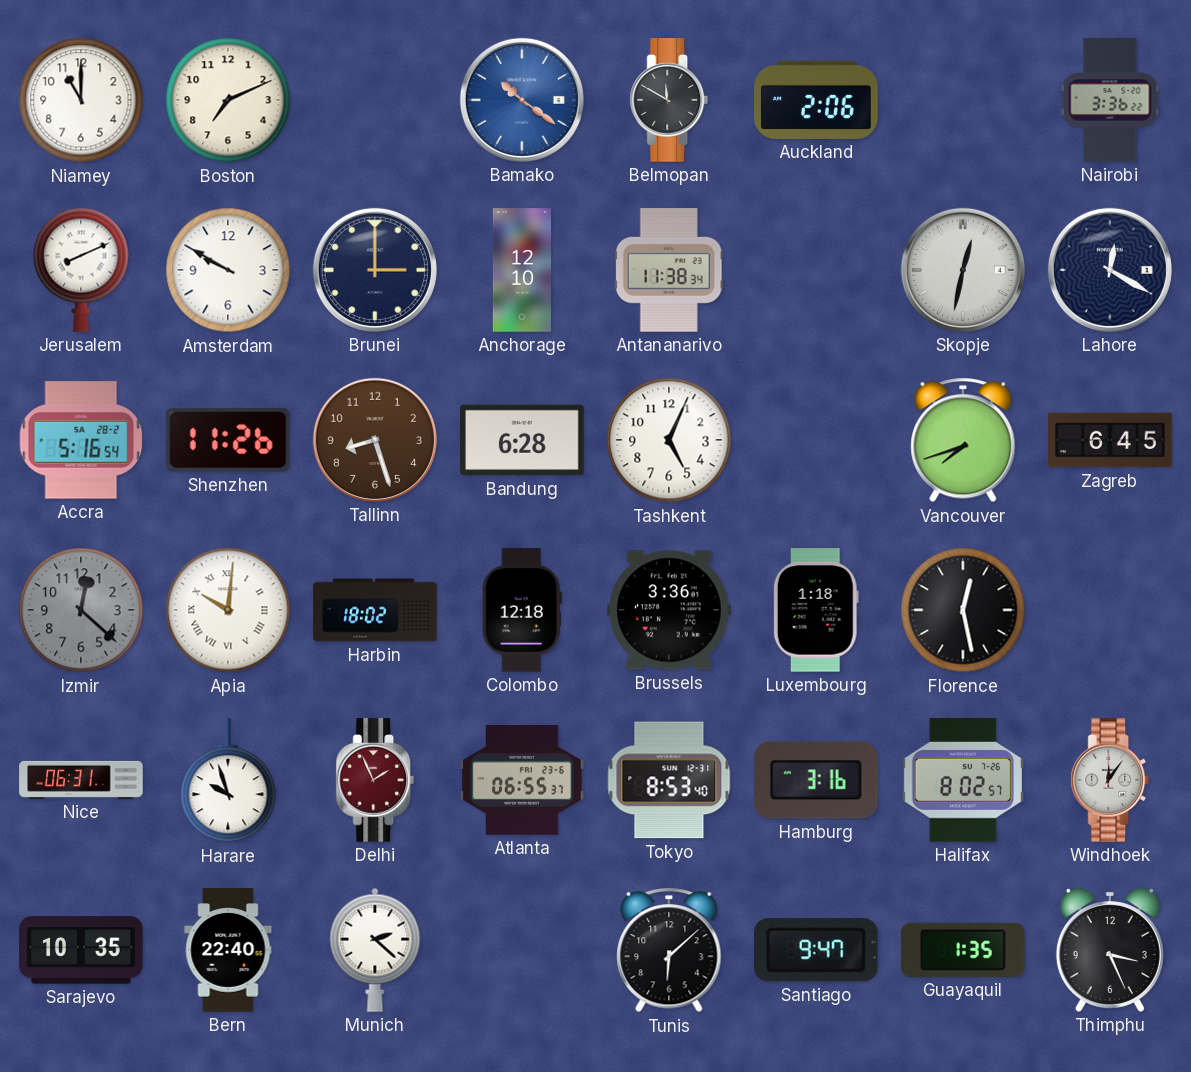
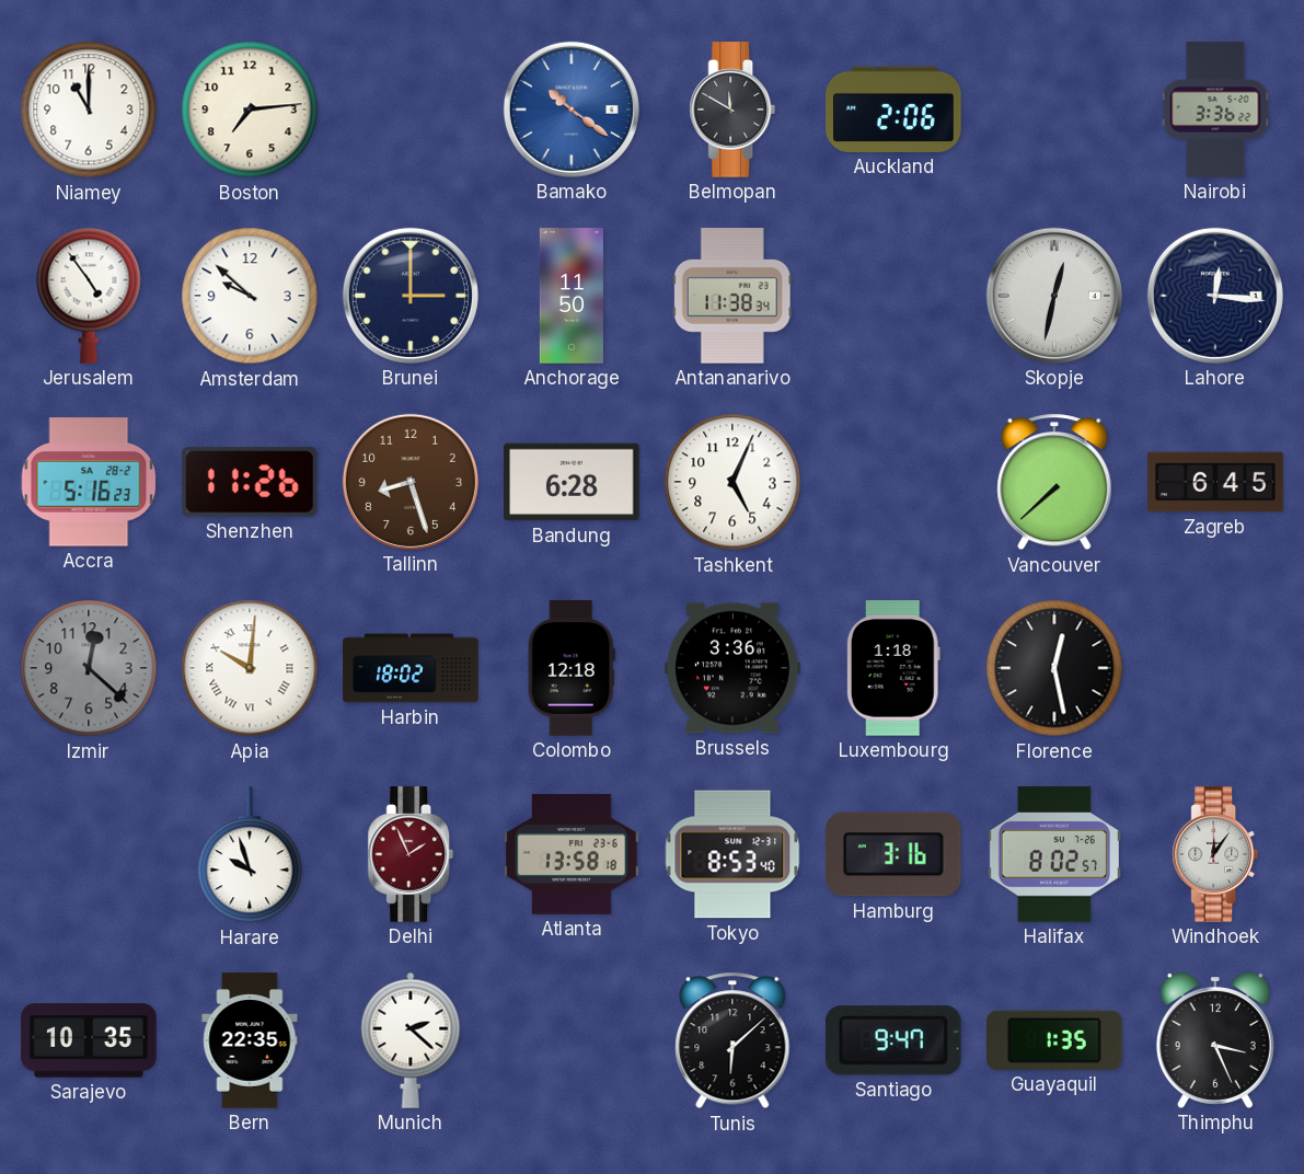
Boston: 7:11 -> 7:14
Jerusalem: 8:11 -> 4:54
Amsterdam: 9:50 -> 9:52
Anchorage: 12:10 -> 11:50
Lahore: 12:20 -> 12:16
Accra: 5:16:54 -> 5:16:23
Vancouver: 7:42 -> 7:38
Nice: 06:31 -> none
Atlanta: 06:55 -> 13:58
Bern: 22:40 -> 22:35
